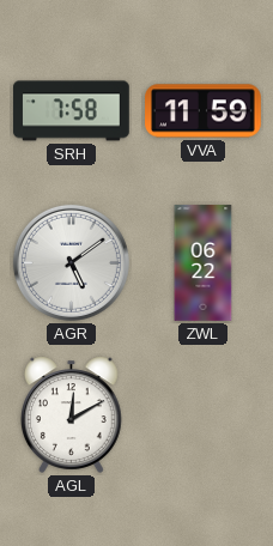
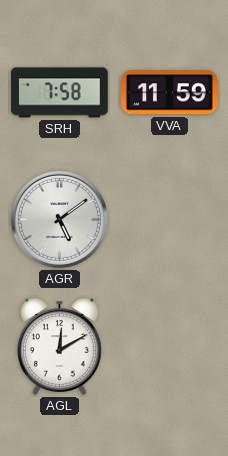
ZWL: 06:22 -> none
